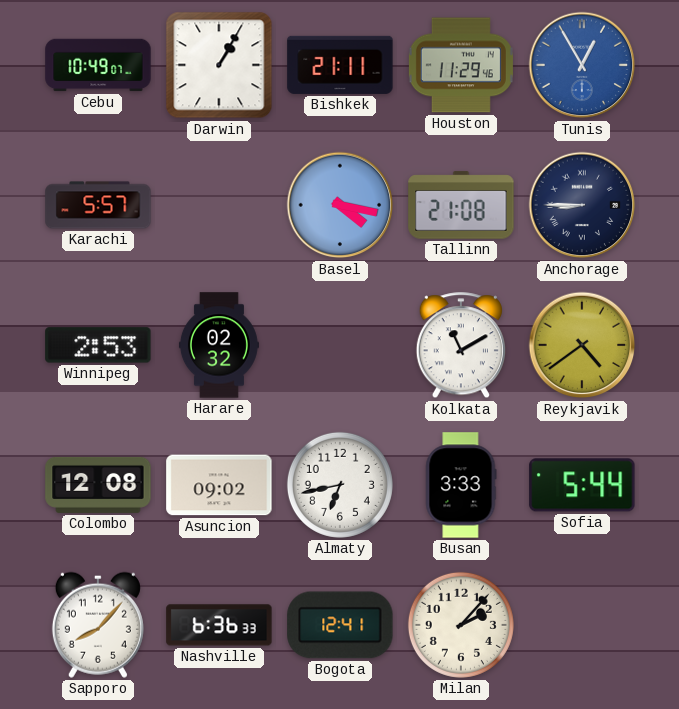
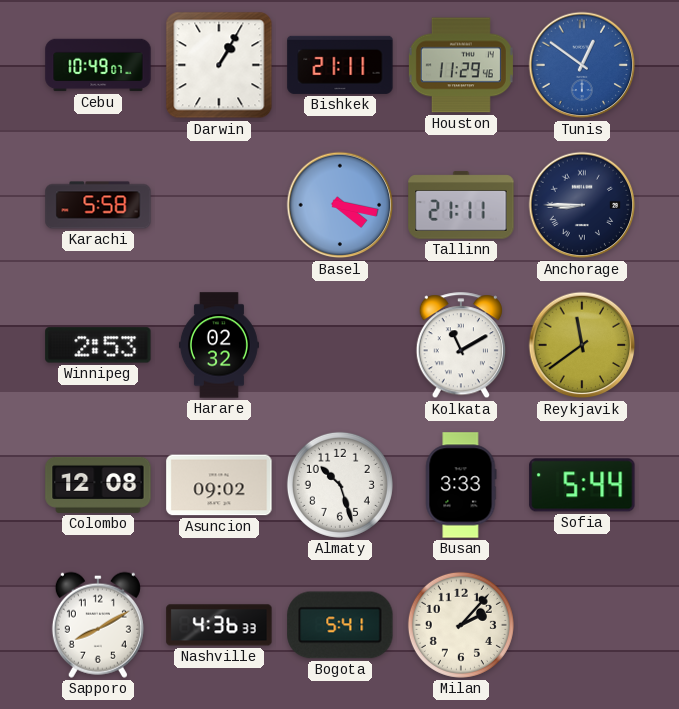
Tunis: 12:55 -> 12:51
Karachi: 5:57 -> 5:58
Tallinn: 21:08 -> 21:11
Reykjavik: 4:39 -> 11:39
Almaty: 6:43 -> 10:27
Sapporo: 8:07 -> 8:10
Nashville: 6:36 -> 4:36
Bogota: 12:41 -> 5:41
